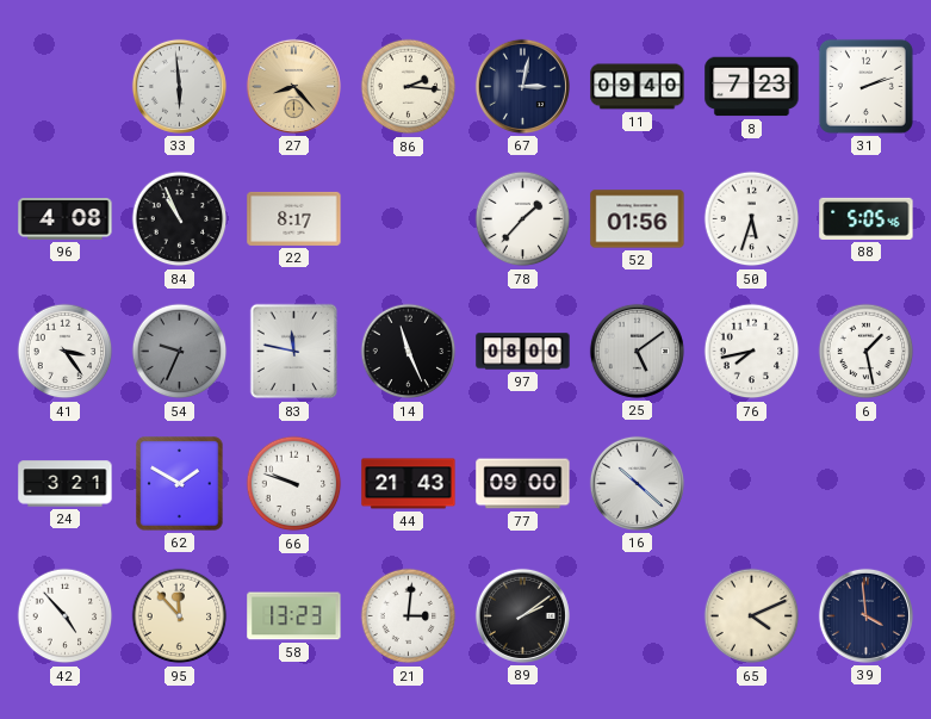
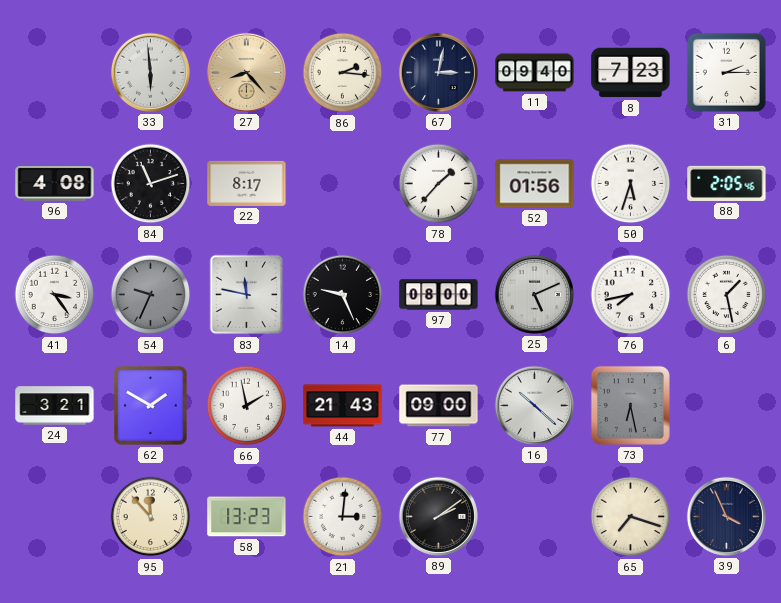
31: 2:12 -> 2:15
84: 10:56 -> 11:12
88: 5:05 -> 2:05
14: 11:26 -> 9:26
25: 5:09 -> 5:11
66: 9:48 -> 1:58
73: none -> 6:28
42: 4:53 -> none
65: 4:11 -> 7:18
39: 3:59 -> 3:56
